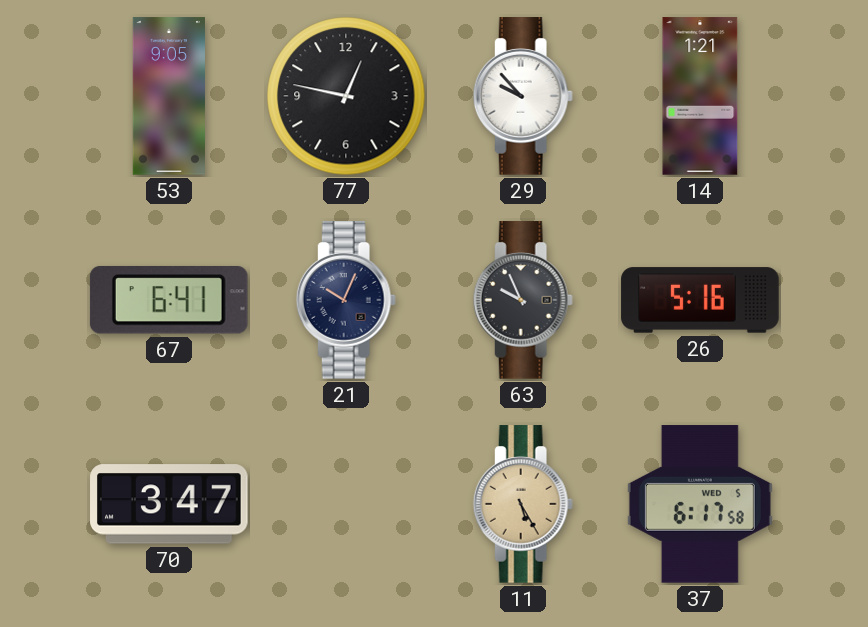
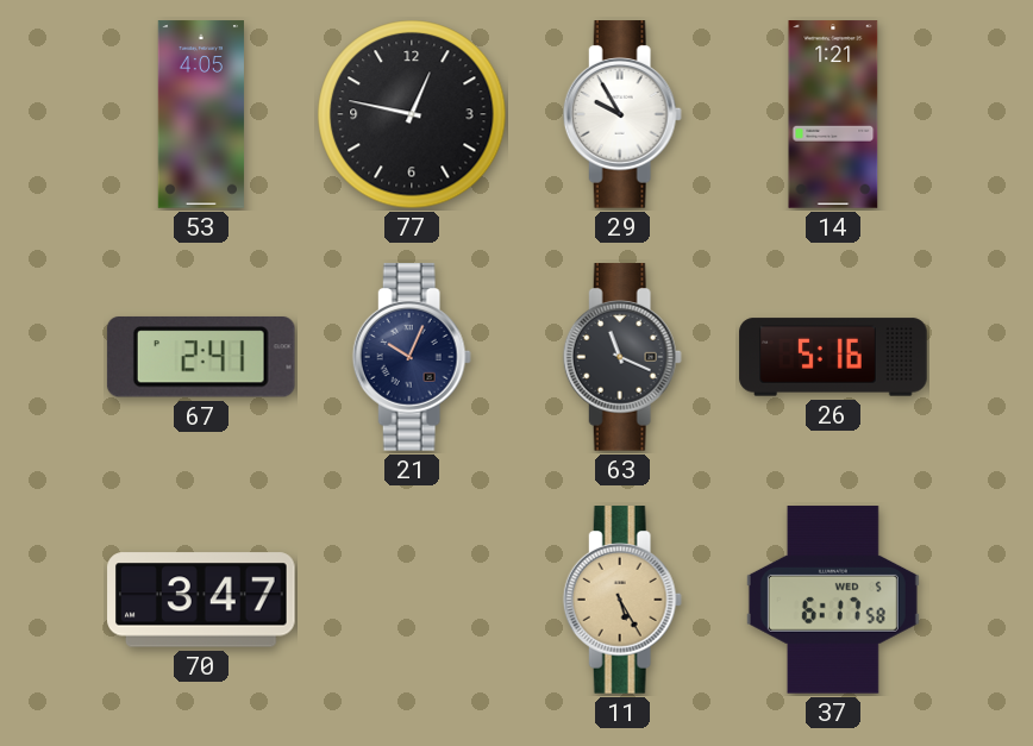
53: 9:05 -> 4:05
29: 9:53 -> 9:55
67: 6:41 -> 2:41
63: 9:56 -> 11:19
